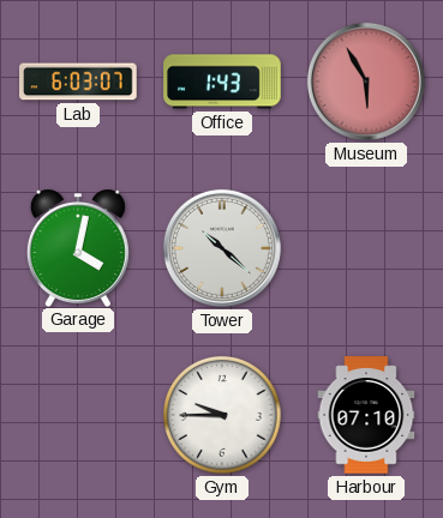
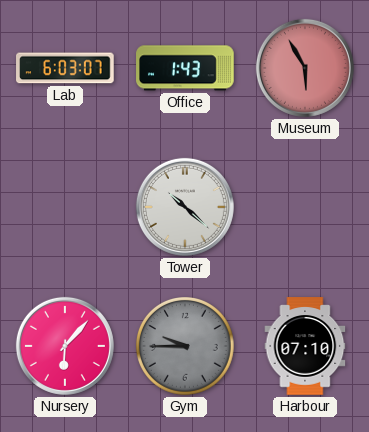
Garage: 4:02 -> none
Nursery: none -> 6:07
Gym dial: white -> grey
